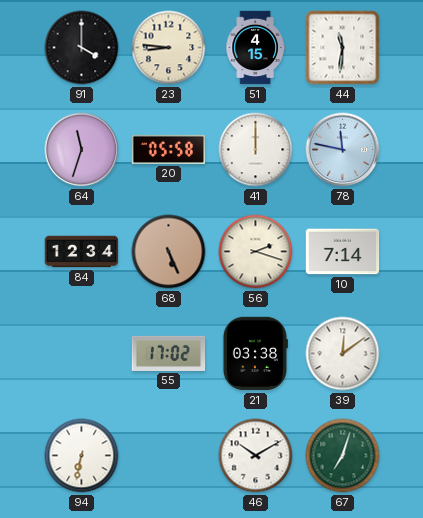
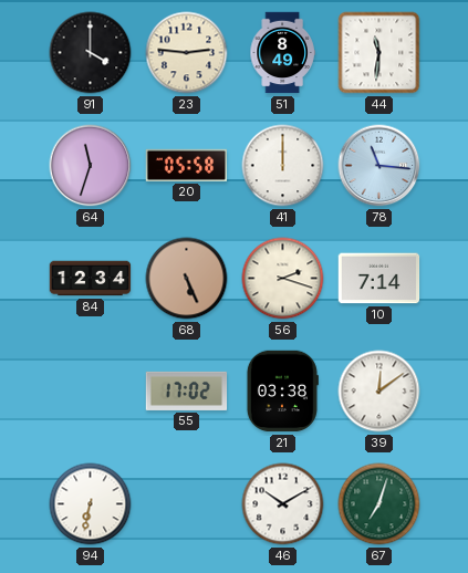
23: 8:46 -> 2:46
51: 4:15 -> 8:49
78: 11:47 -> 11:16
